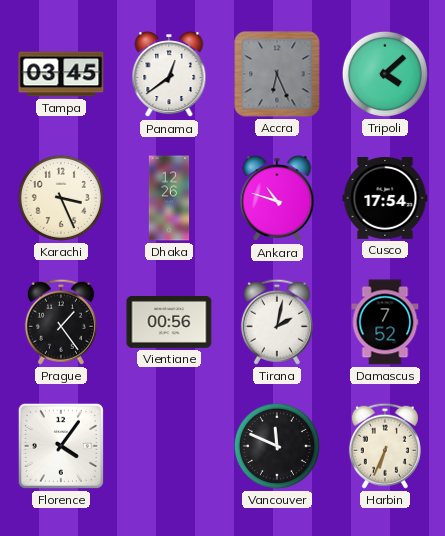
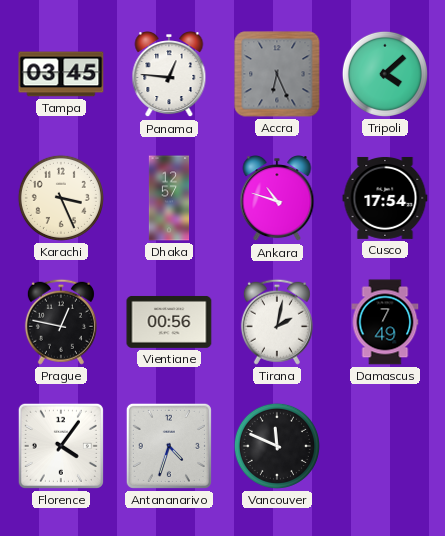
Panama: 12:39 -> 12:46
Dhaka: 12:26 -> 12:57
Prague: 1:24 -> 12:47
Damascus: 7:52 -> 7:49
Antananarivo: none -> 4:33
Harbin: 6:34 -> none
